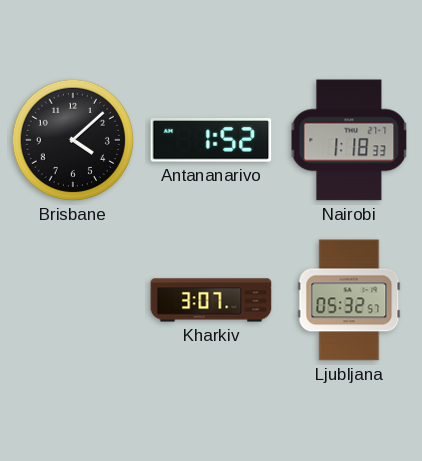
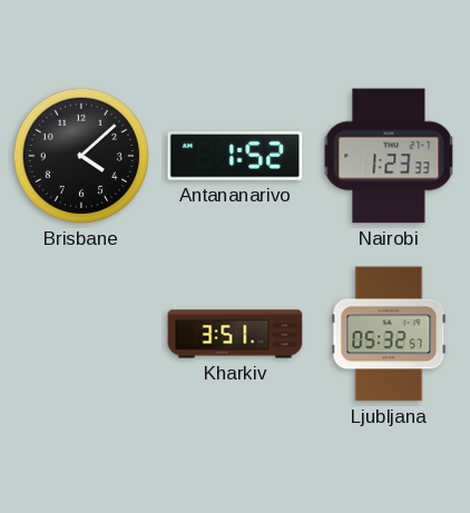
Nairobi: 1:18 -> 1:23
Kharkiv: 3:07 -> 3:51
